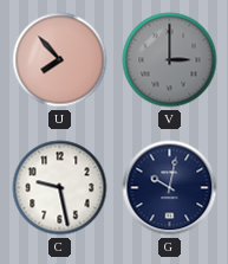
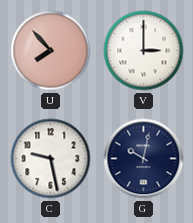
V dial: grey -> white
